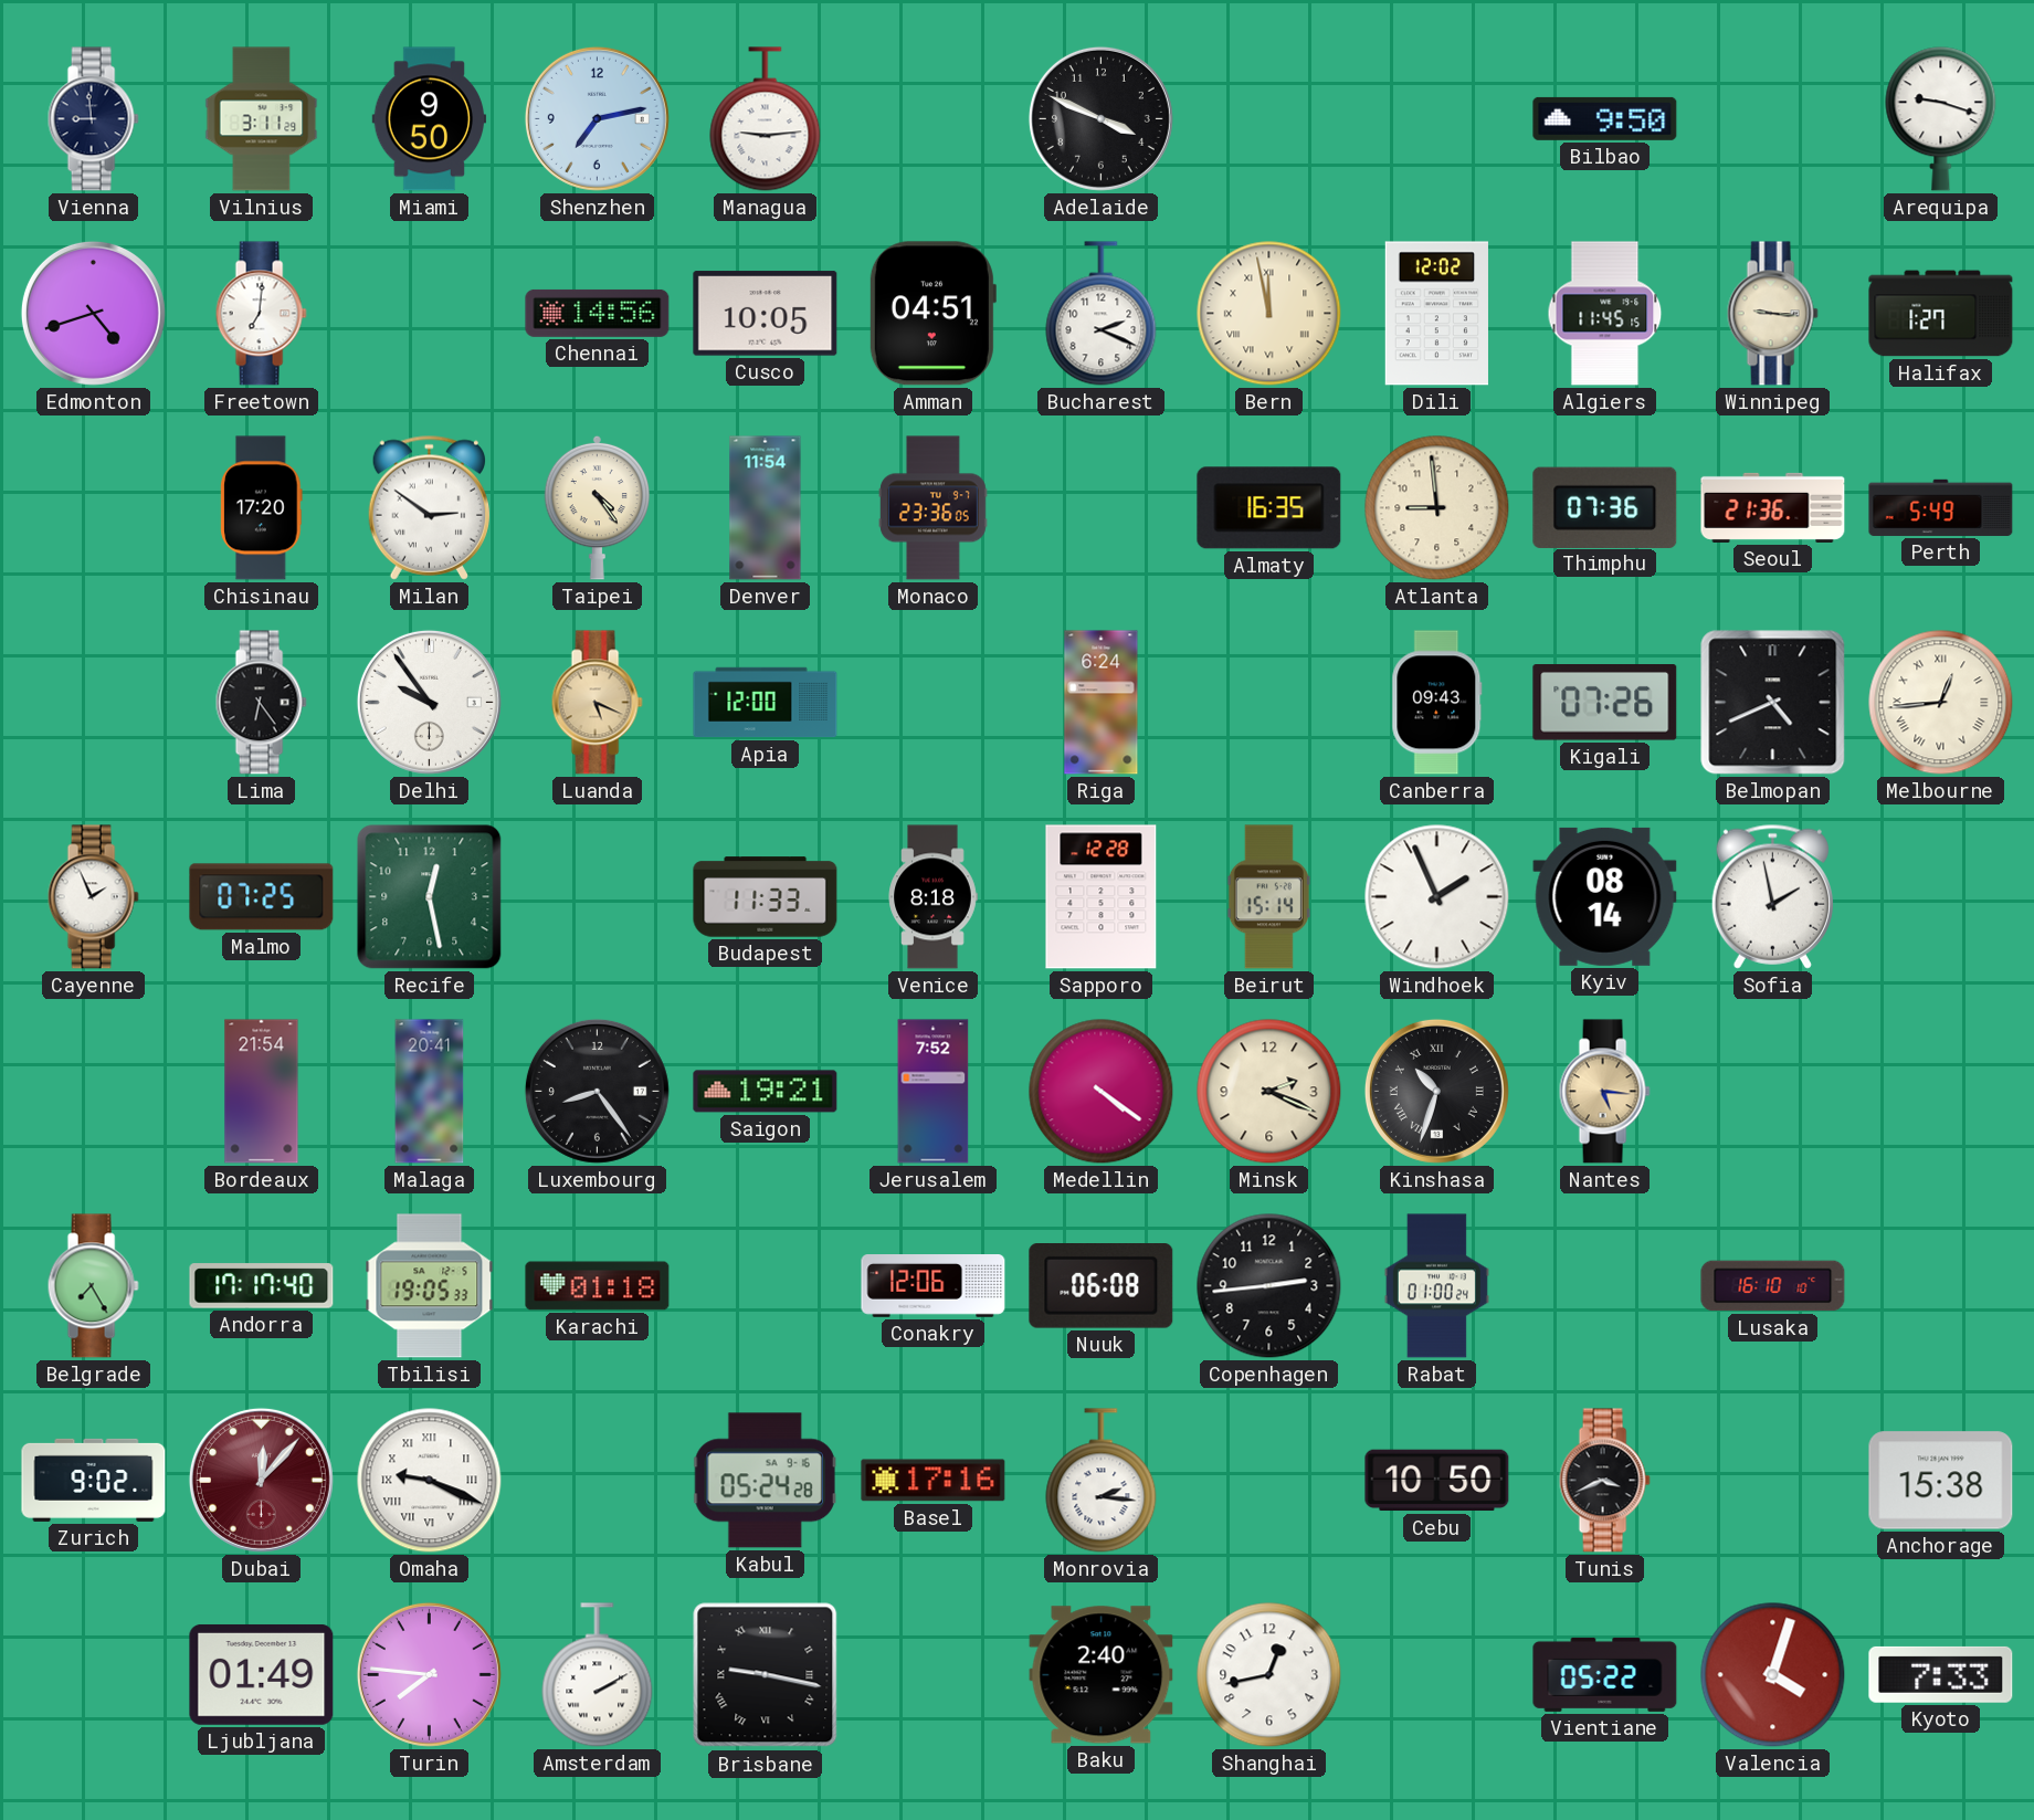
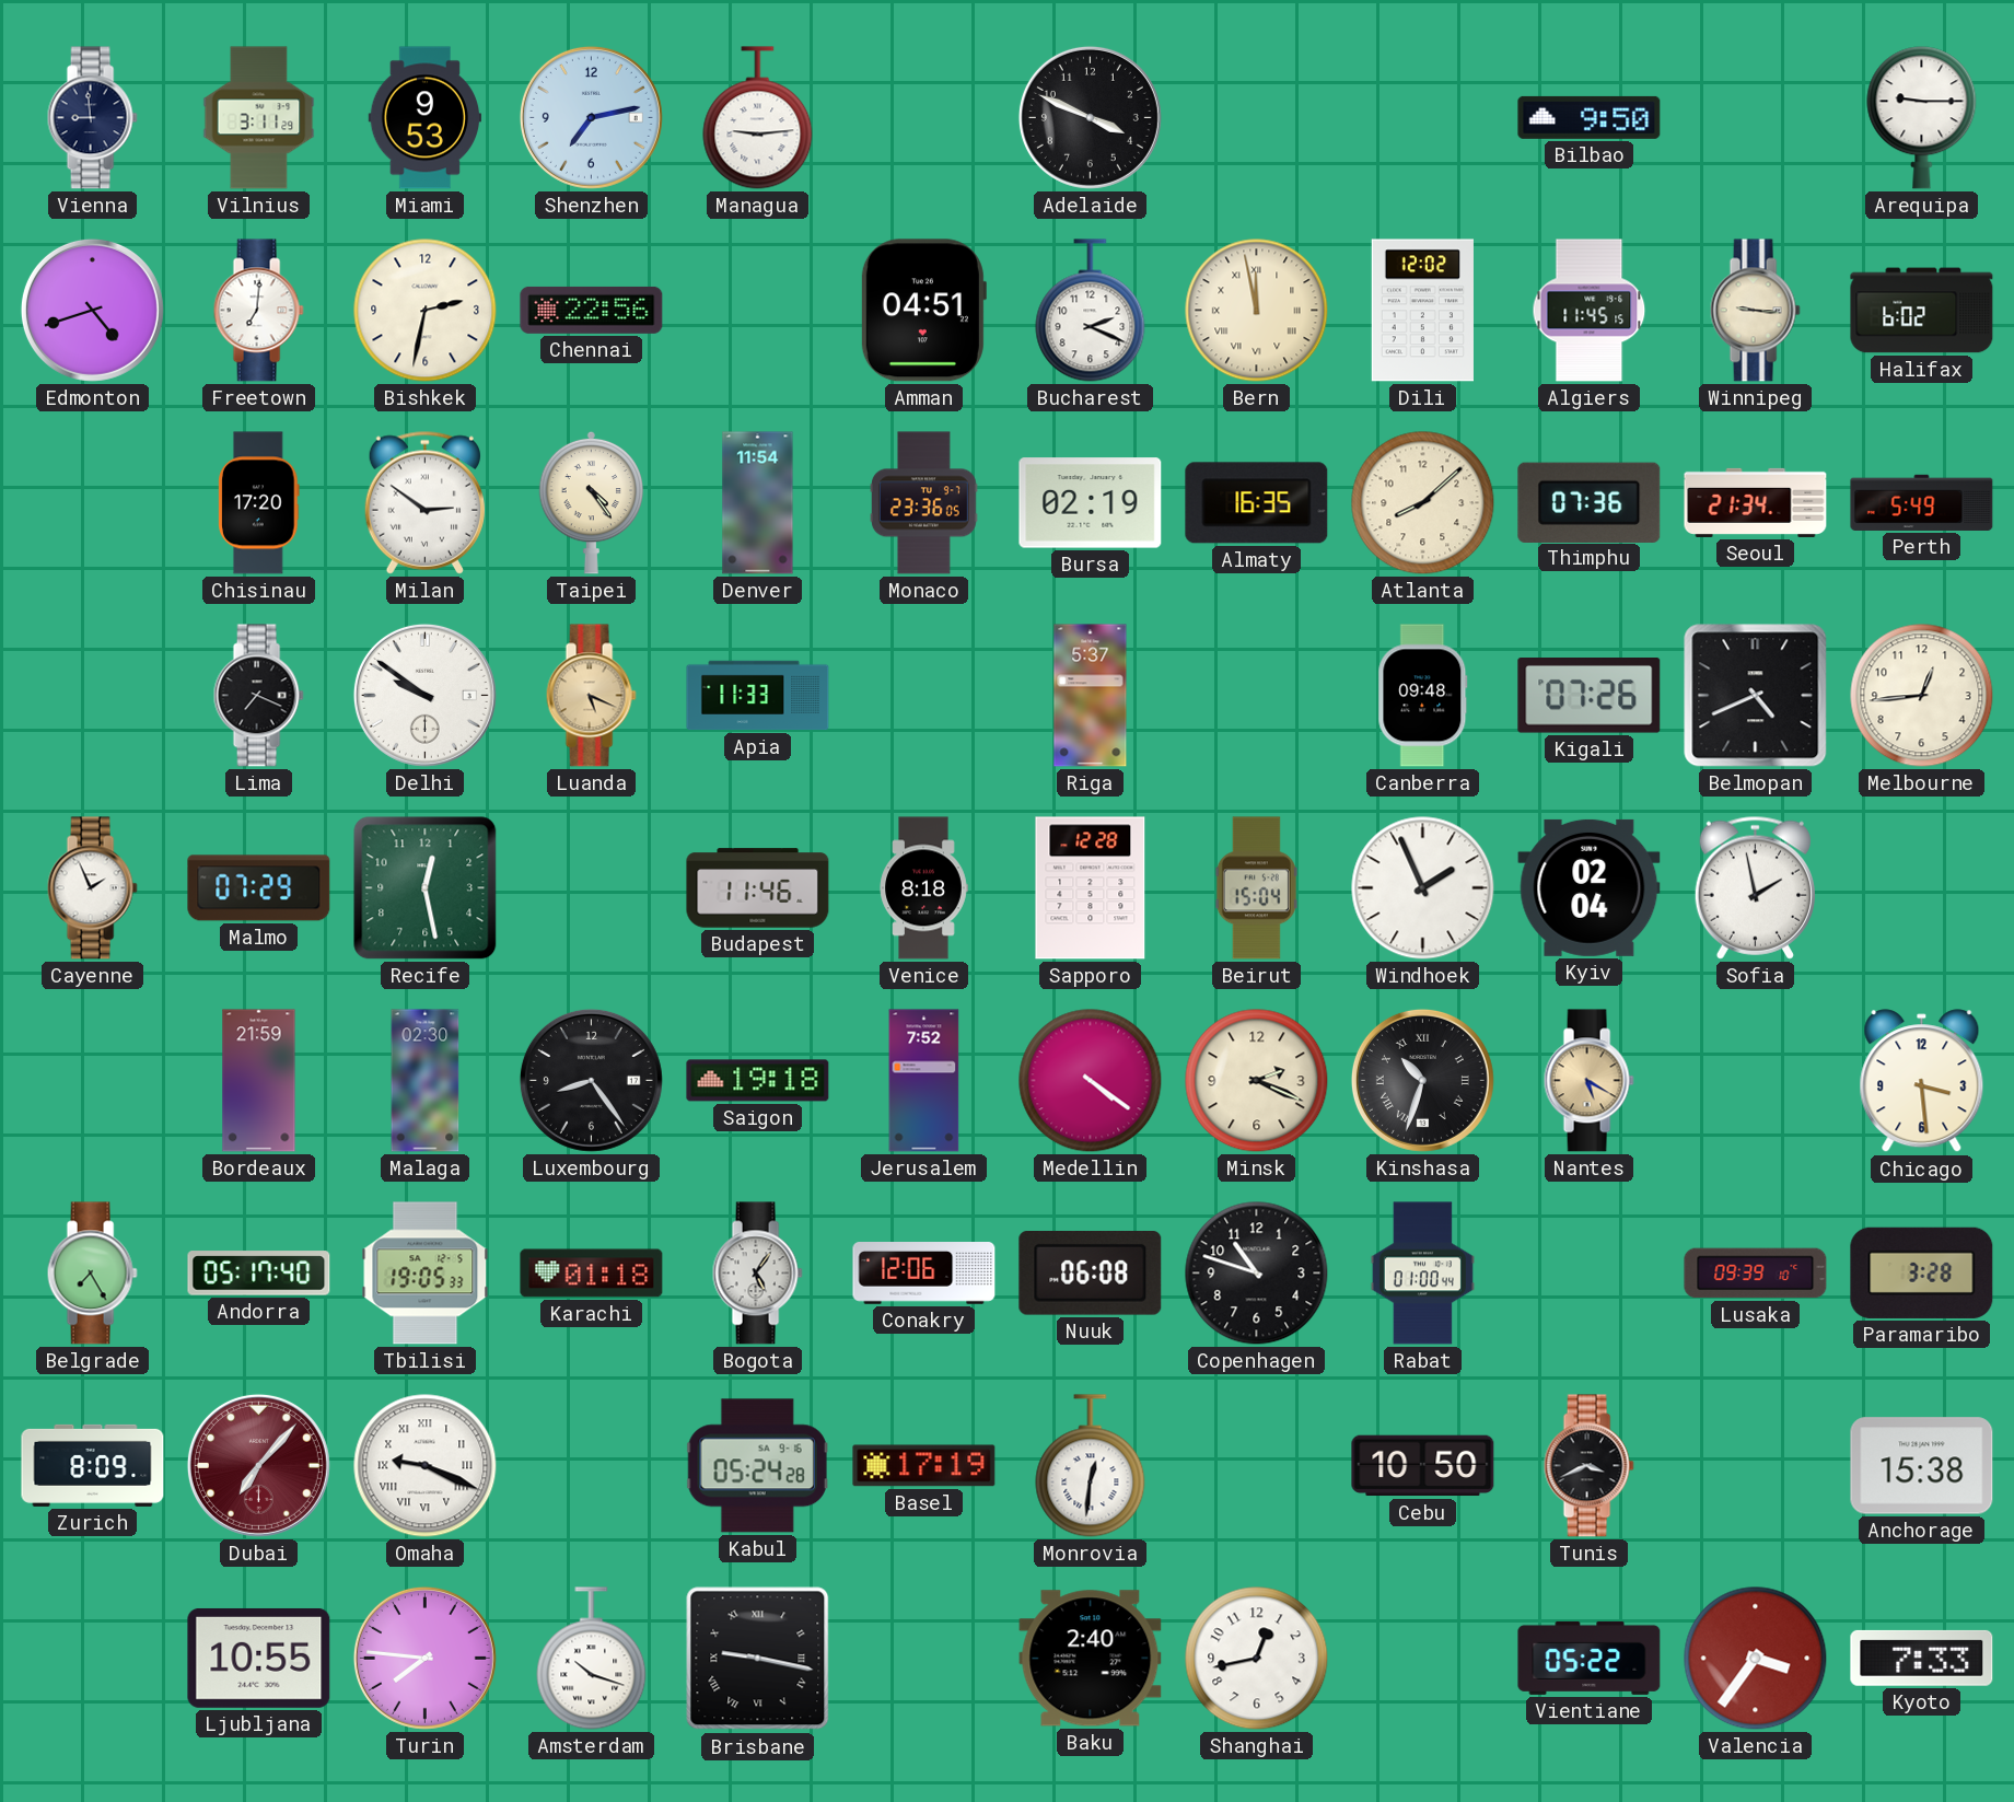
Miami: 9:50 -> 9:53
Arequipa: 9:18 -> 9:15
Bishkek: none -> 2:32
Chennai: 14:56 -> 22:56
Cusco: 10:05 -> none
Halifax: 1:27 -> 6:02
Bursa: none -> 02:19
Atlanta: 8:59 -> 8:08
Seoul: 21:36 -> 21:34
Lima: 6:24 -> 7:19
Delhi: 9:54 -> 9:51
Apia: 12:00 -> 11:33
Riga: 6:24 -> 5:37
Canberra: 09:43 -> 09:48
Melbourne numerals: Roman -> Arabic
Malmo: 07:25 -> 07:29
Budapest: 11:33 -> 11:46
Beirut: 15:14 -> 15:04
Kyiv: 08:14 -> 02:04
Bordeaux: 21:54 -> 21:59
Malaga: 20:41 -> 02:30
Saigon: 19:21 -> 19:18
Nantes: 5:16 -> 5:20
Chicago: none -> 3:29
Andorra: 17:17 -> 05:17
Bogota: none -> 5:06
Copenhagen: 2:44 -> 10:48
Rabat: 01:00:24 -> 01:00:44
Lusaka: 16:10 -> 09:39
Paramaribo: none -> 3:28
Zurich: 9:02 -> 8:09
Dubai: 12:07 -> 7:07
Basel: 17:16 -> 17:19
Monrovia: 2:16 -> 12:31
Ljubljana: 01:49 -> 10:55
Amsterdam: 2:10 -> 10:18
Valencia: 4:03 -> 3:36
